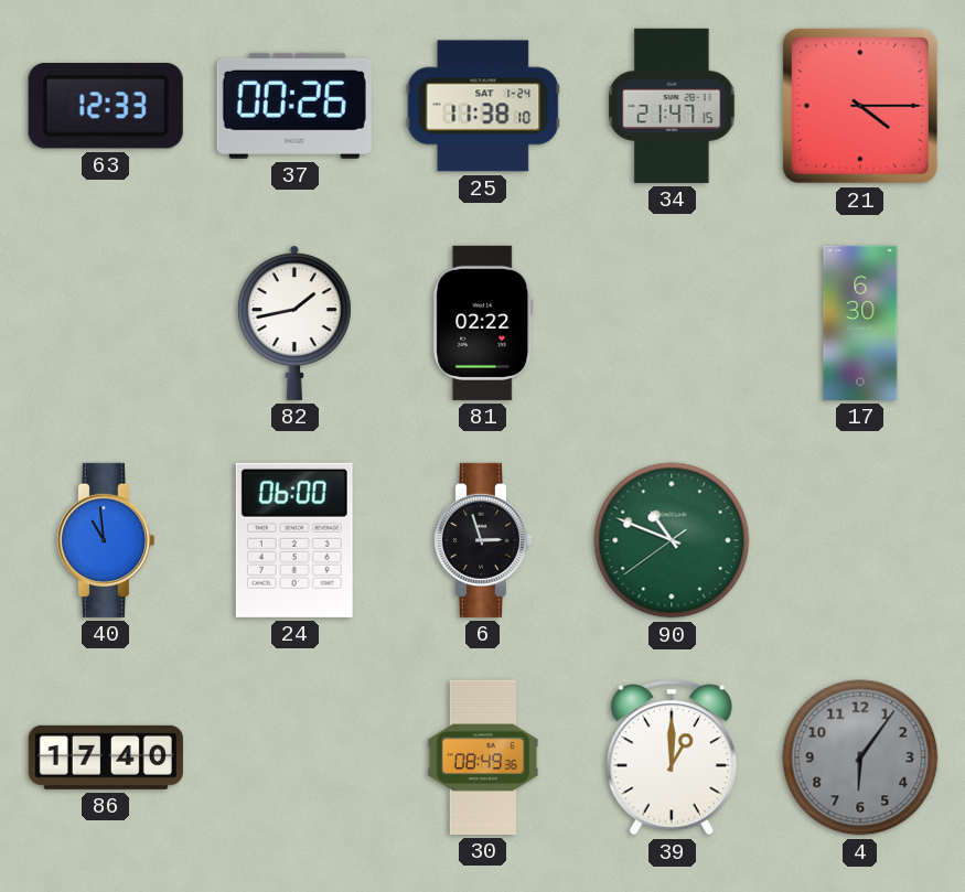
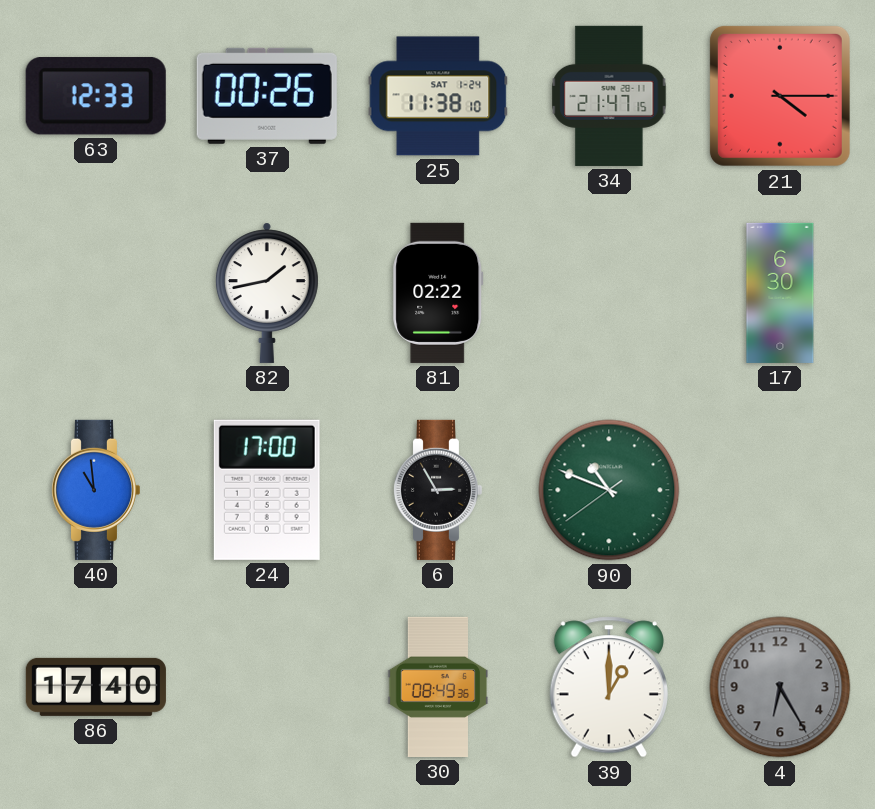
24: 06:00 -> 17:00
6: 2:57 -> 2:55
4: 6:06 -> 6:25
